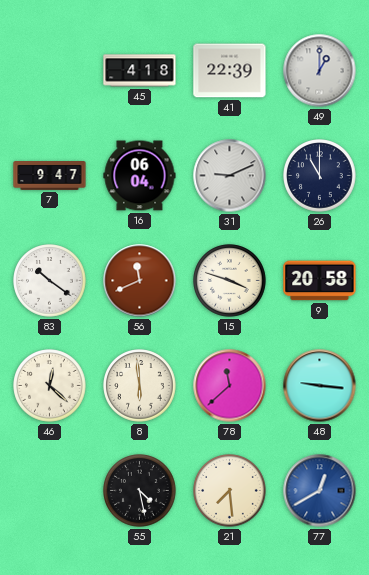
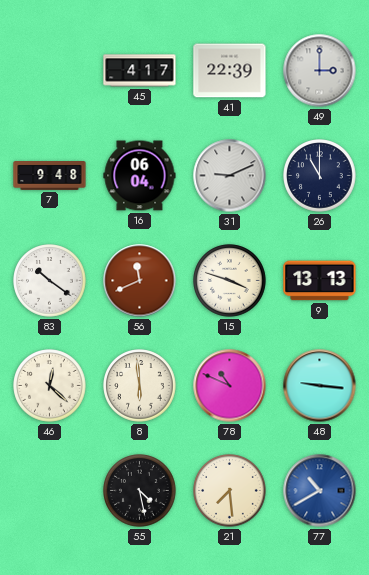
45: 4:18 -> 4:17
49: 1:00 -> 3:00
7: 9:47 -> 9:48
9: 20:58 -> 13:13
78: 11:38 -> 10:49
77: 12:40 -> 10:40
